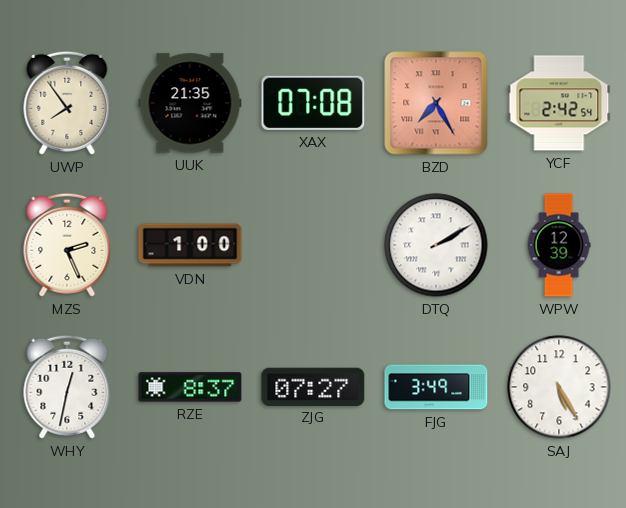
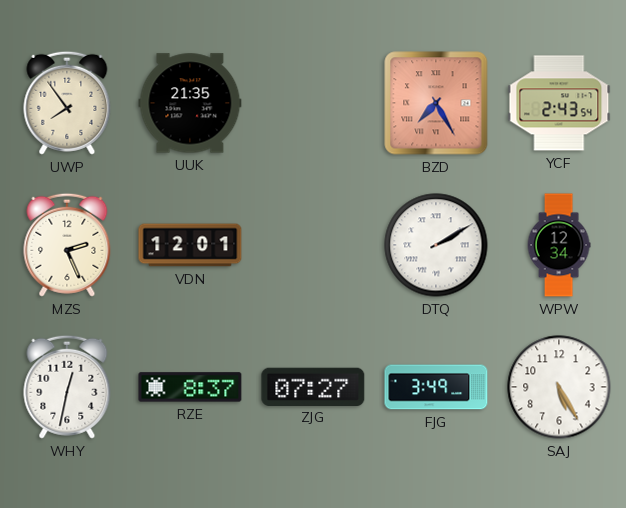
XAX: 07:08 -> none
YCF: 2:42 -> 2:43
VDN: 1:00 -> 12:01
WPW: 12:39 -> 12:34
